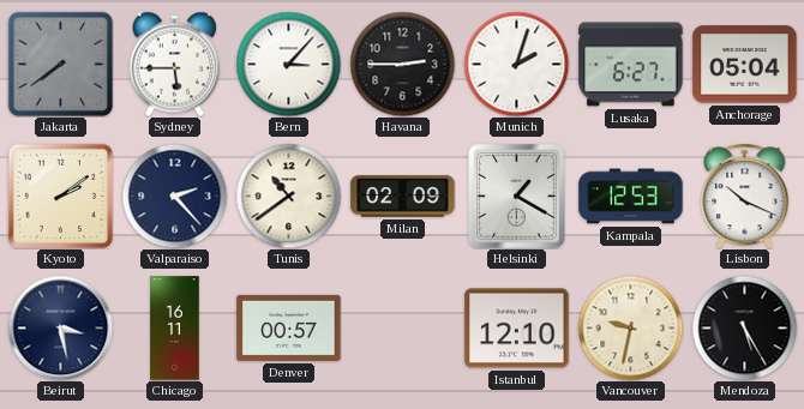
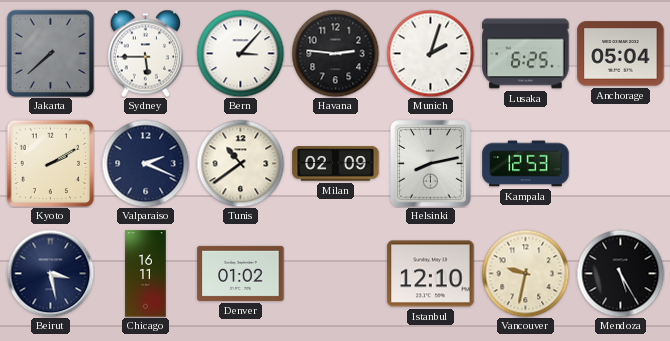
Jakarta: 7:39 -> 7:38
Havana: 2:45 -> 2:46
Lusaka: 6:27 -> 6:25
Kyoto: 2:09 -> 2:10
Valparaiso: 2:23 -> 2:19
Helsinki: 1:20 -> 8:13
Lisbon: 10:19 -> none
Denver: 00:57 -> 01:02
